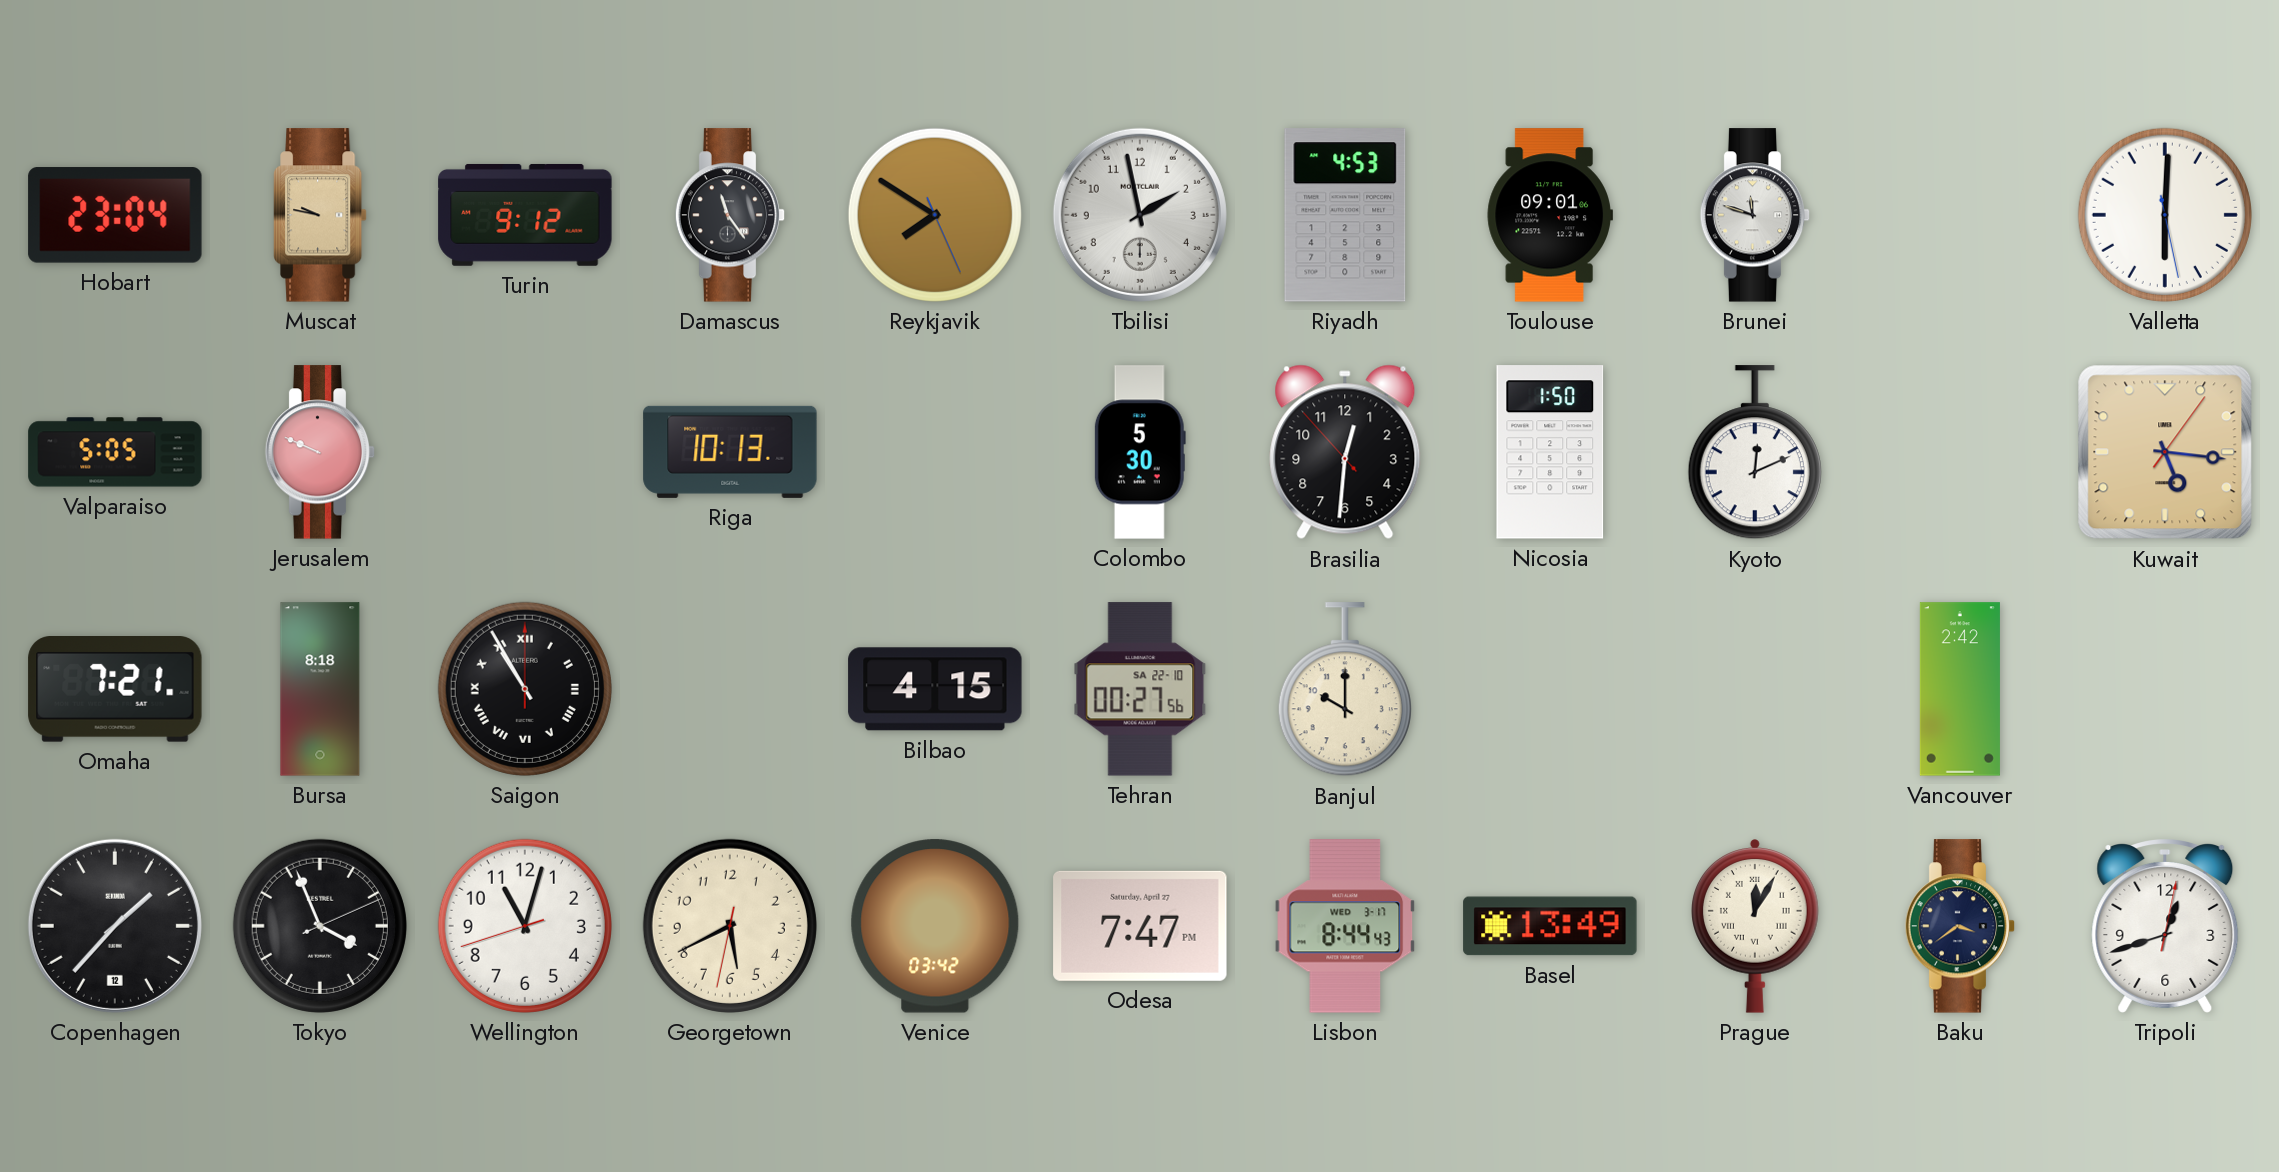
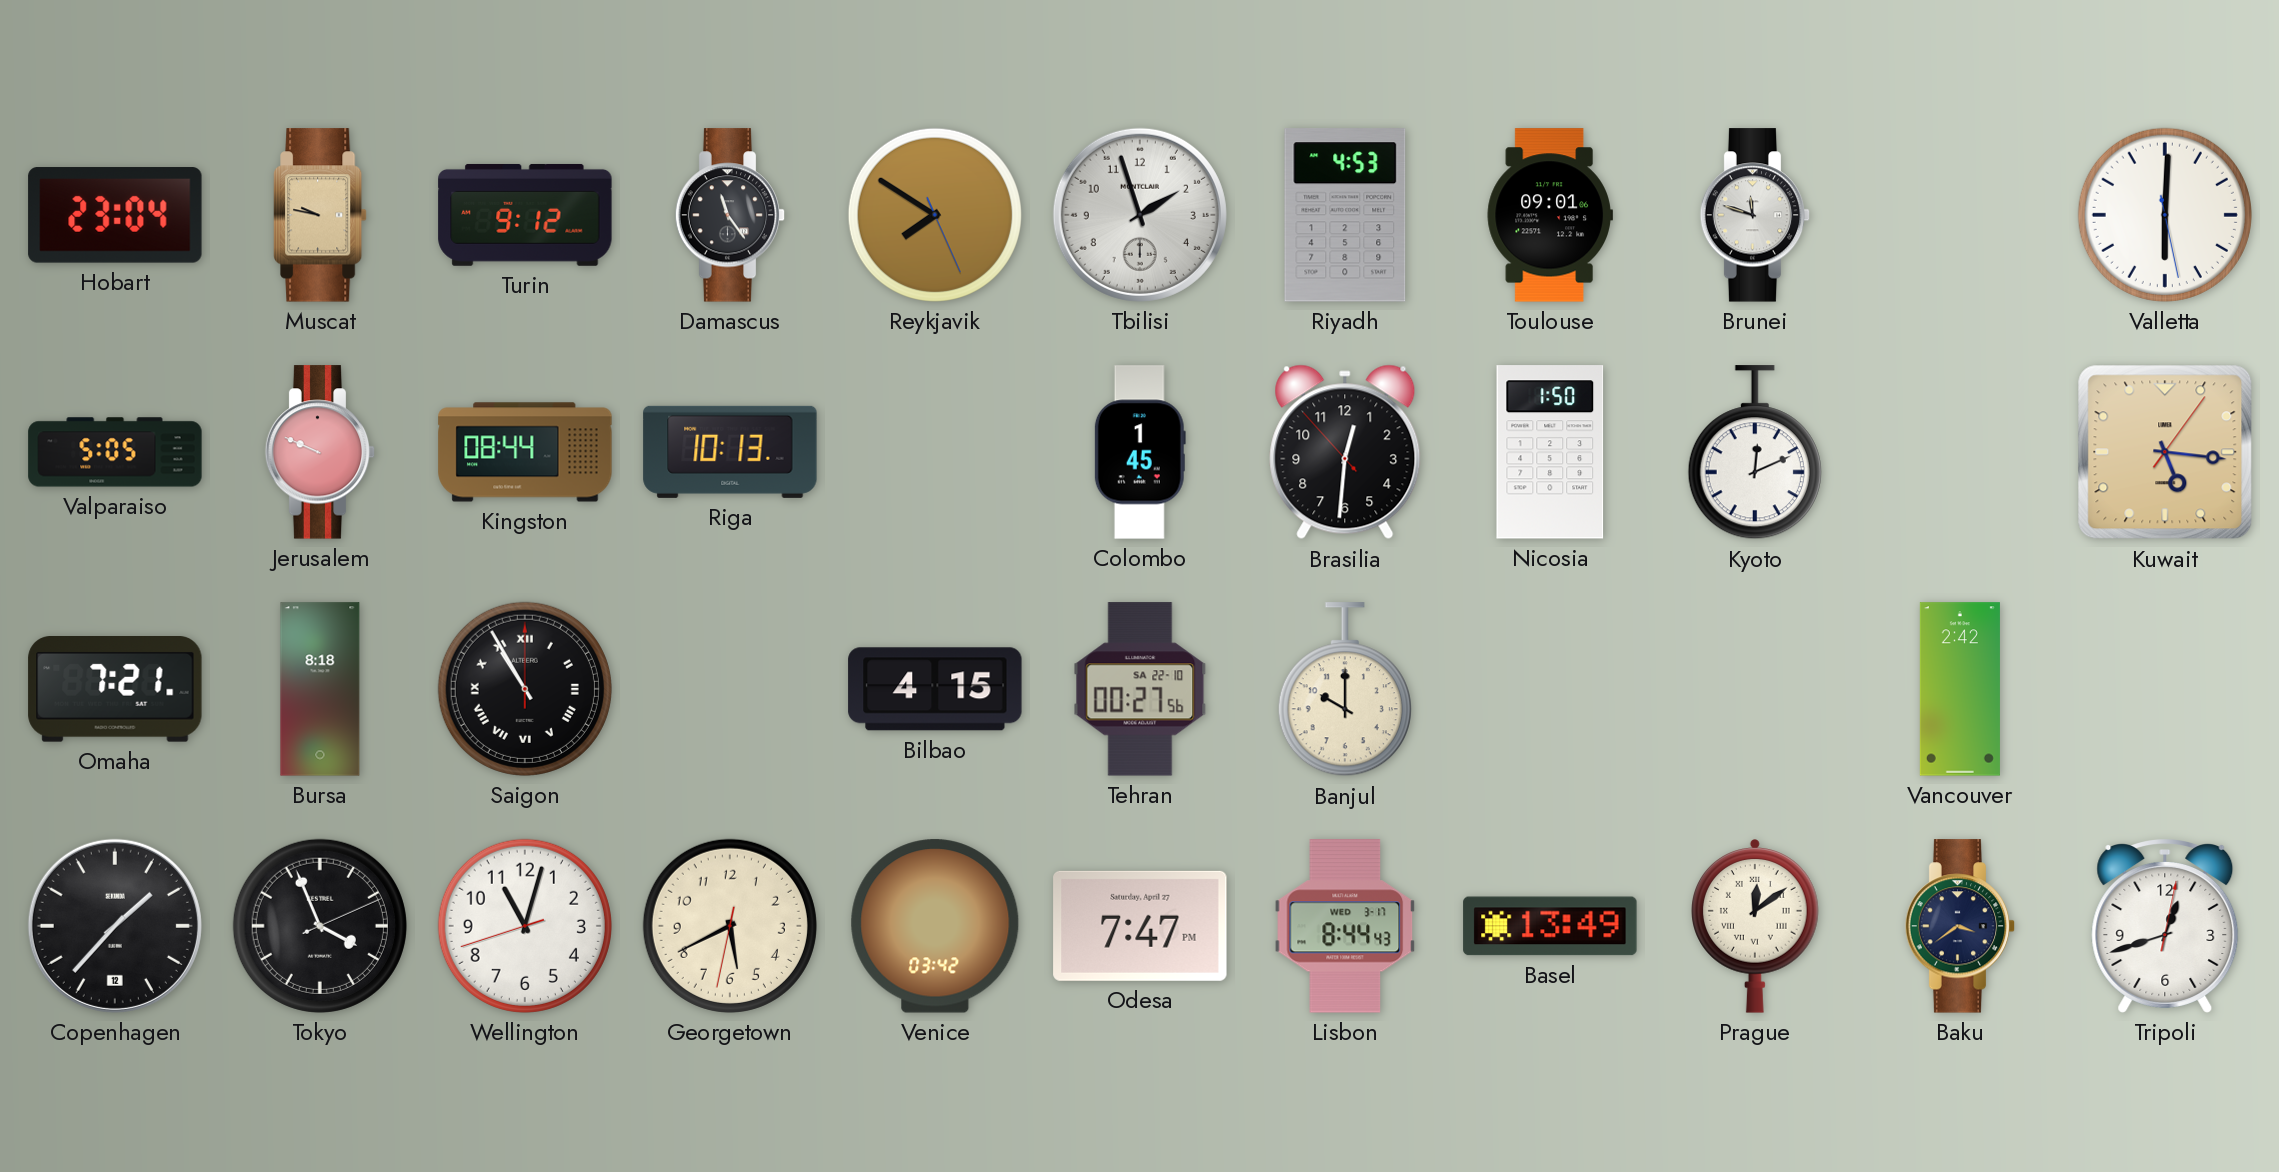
Tbilisi: 1:58 -> 1:57
Kingston: none -> 08:44
Colombo: 5:30 -> 1:45
Prague: 12:05 -> 12:09
